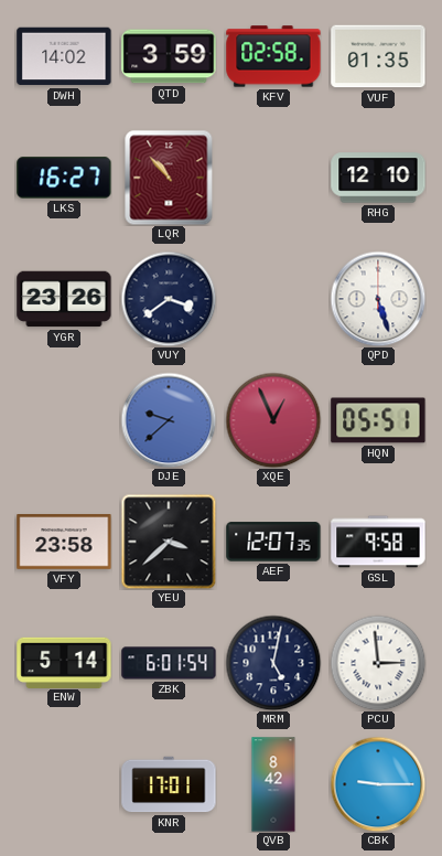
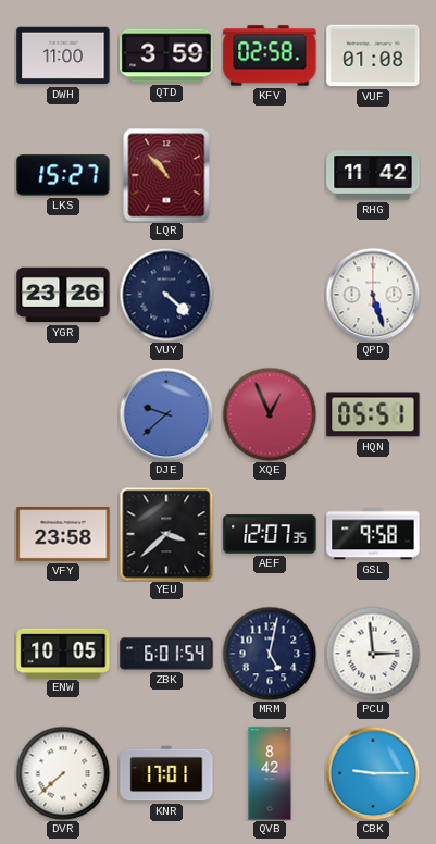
DWH: 14:02 -> 11:00
VUF: 01:35 -> 01:08
LKS: 16:27 -> 15:27
RHG: 12:10 -> 11:42
VUY: 3:39 -> 4:22
ENW: 5:14 -> 10:05
DVR: none -> 7:38
